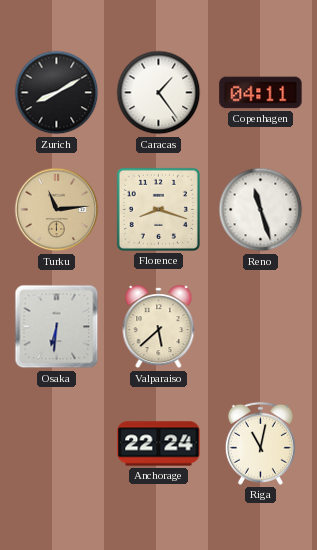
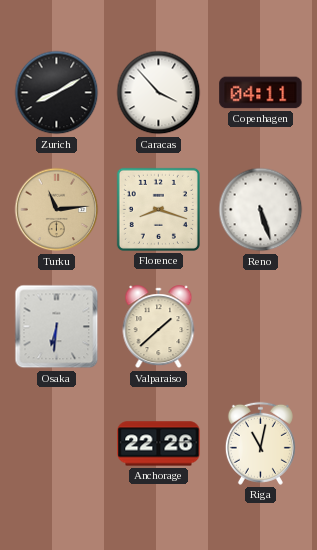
Caracas: 1:24 -> 3:53
Reno: 11:27 -> 5:27
Valparaiso: 5:38 -> 1:38
Anchorage: 22:24 -> 22:26
